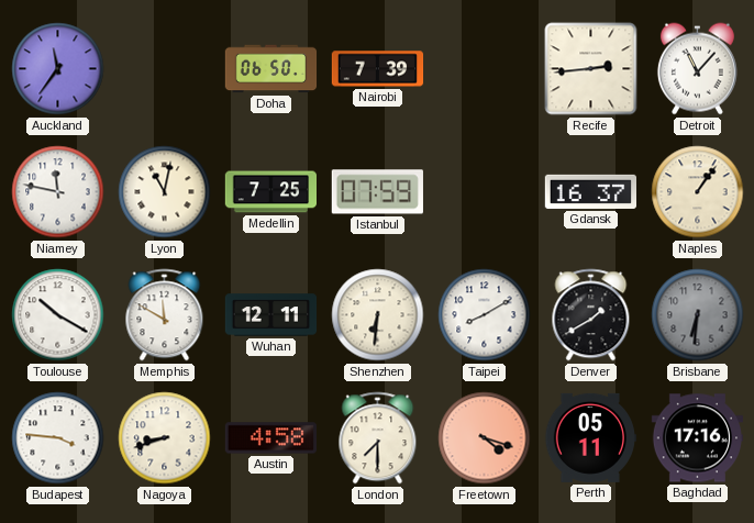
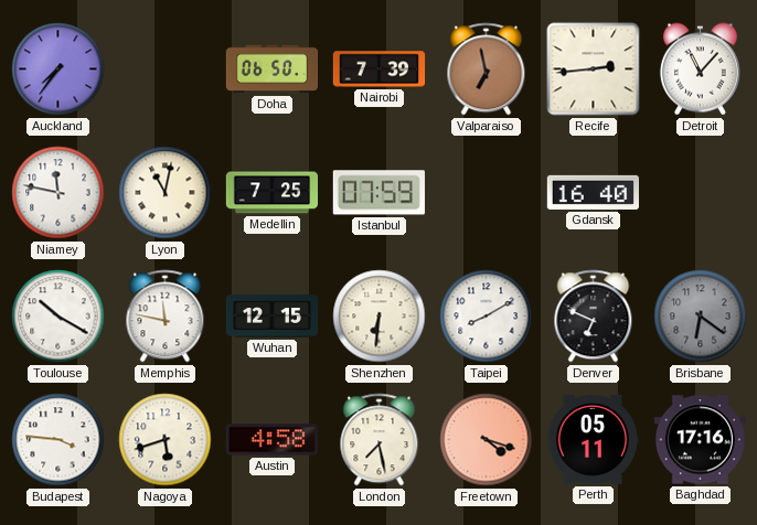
Auckland: 11:36 -> 7:36
Valparaiso: none -> 6:58
Gdansk: 16:37 -> 16:40
Naples: 1:06 -> none
Memphis: 11:50 -> 11:47
Wuhan: 12:11 -> 12:15
Denver: 1:40 -> 6:49
Brisbane: 6:31 -> 6:21
Nagoya: 8:42 -> 5:42
London: 7:30 -> 7:28
